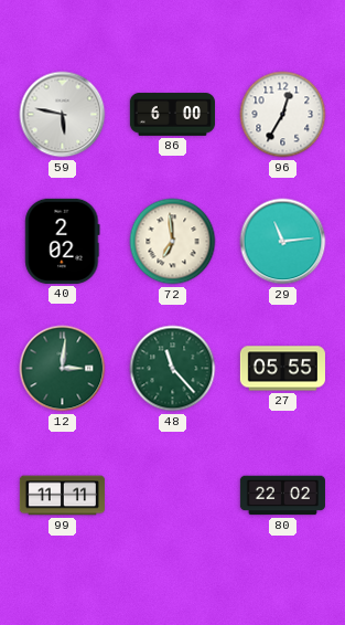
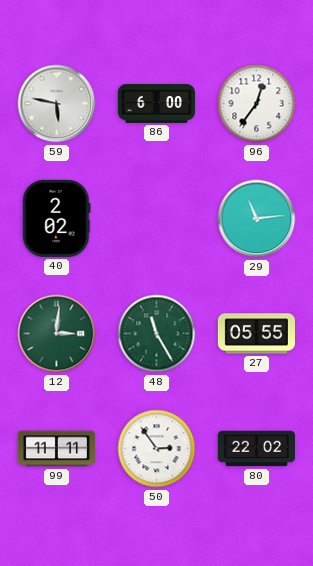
96: 12:35 -> 12:36
72: 6:59 -> none
48: 11:23 -> 11:25
50: none -> 2:54
